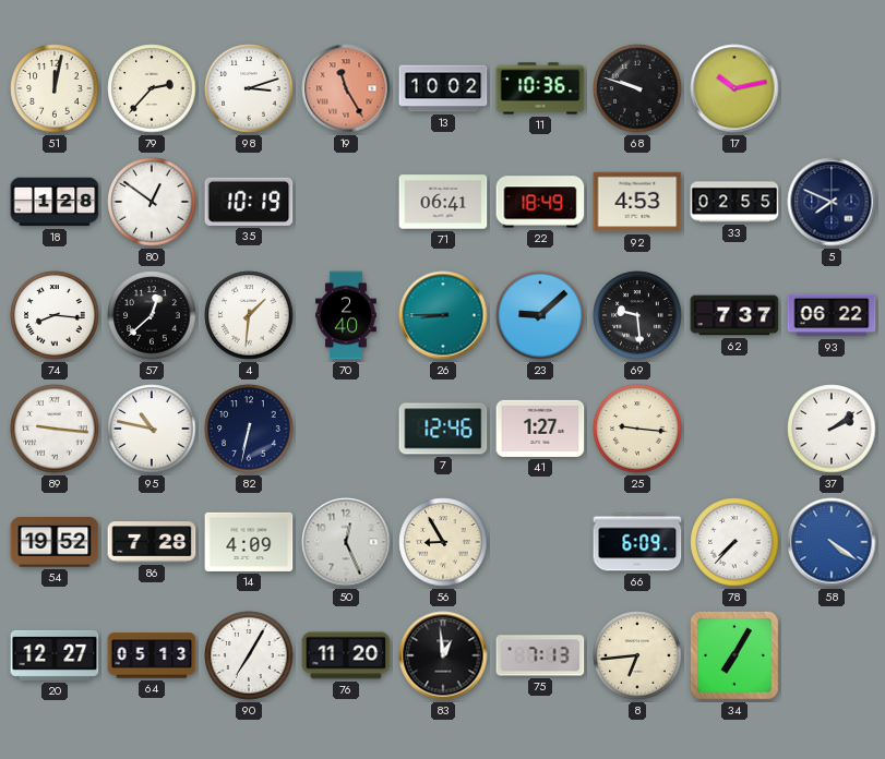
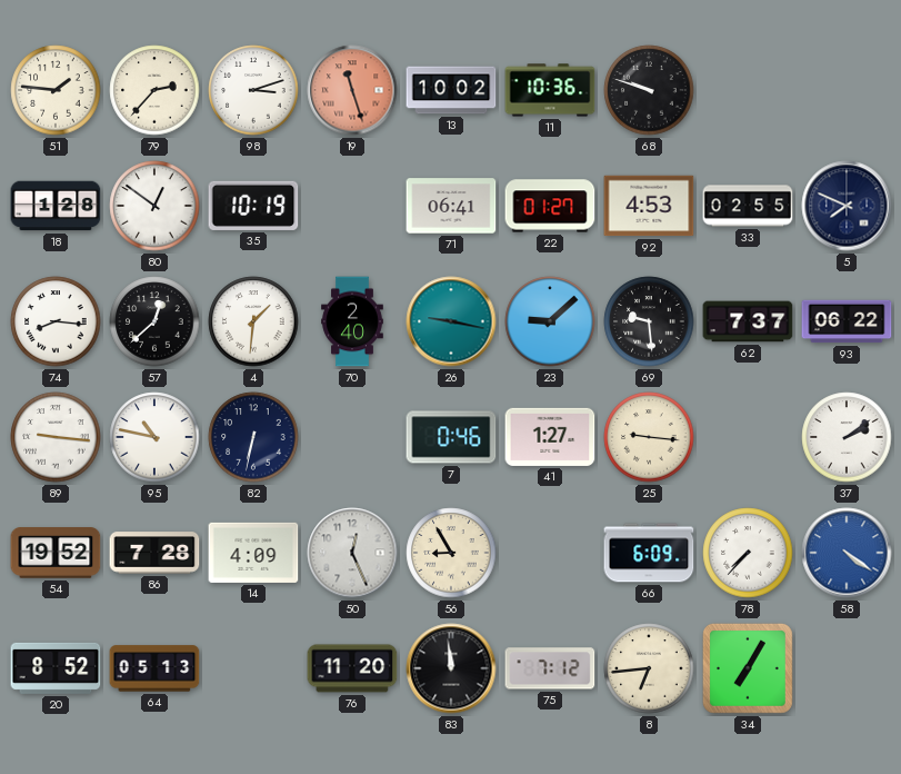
51: 12:02 -> 1:46
19: 11:25 -> 11:27
17: 10:13 -> none
22: 18:49 -> 01:27
26: 8:45 -> 9:17
7: 12:46 -> 0:46
20: 12:27 -> 8:52
90: 7:05 -> none
83: 12:59 -> 11:59
75: 7:13 -> 7:12
